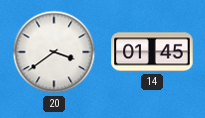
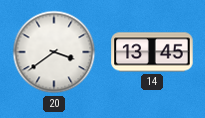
14: 01:45 -> 13:45
